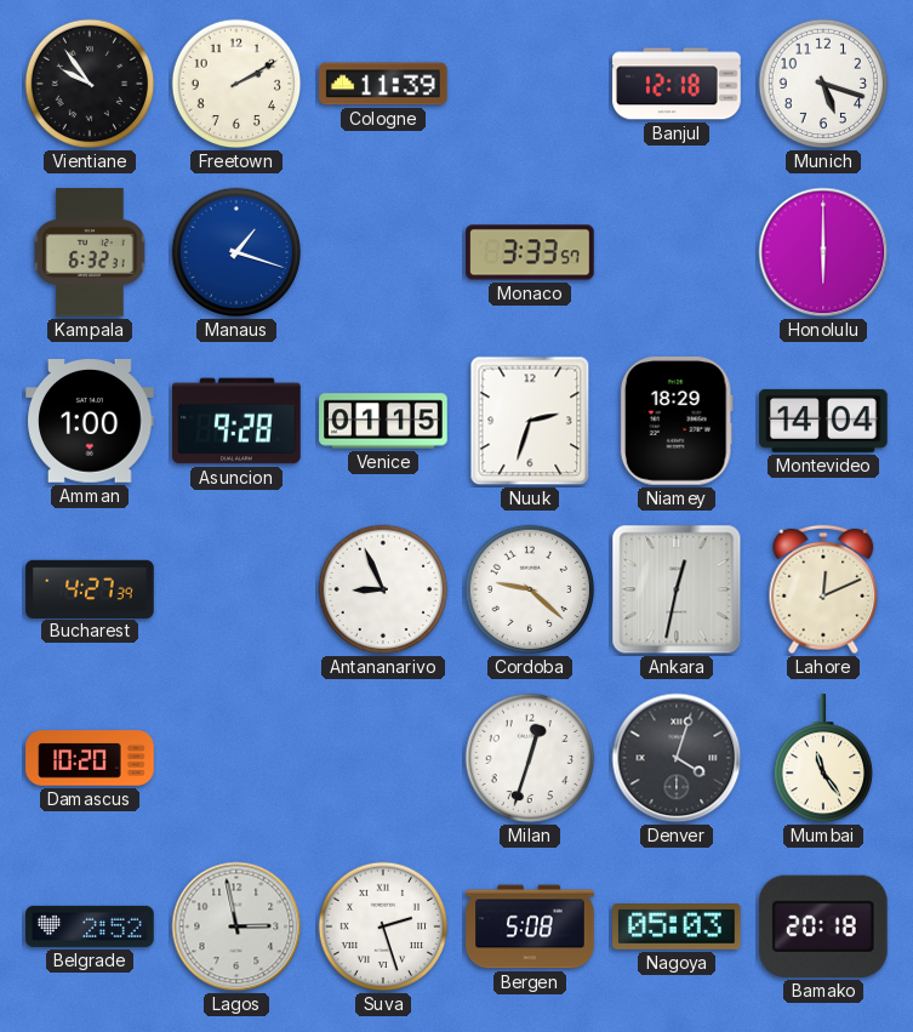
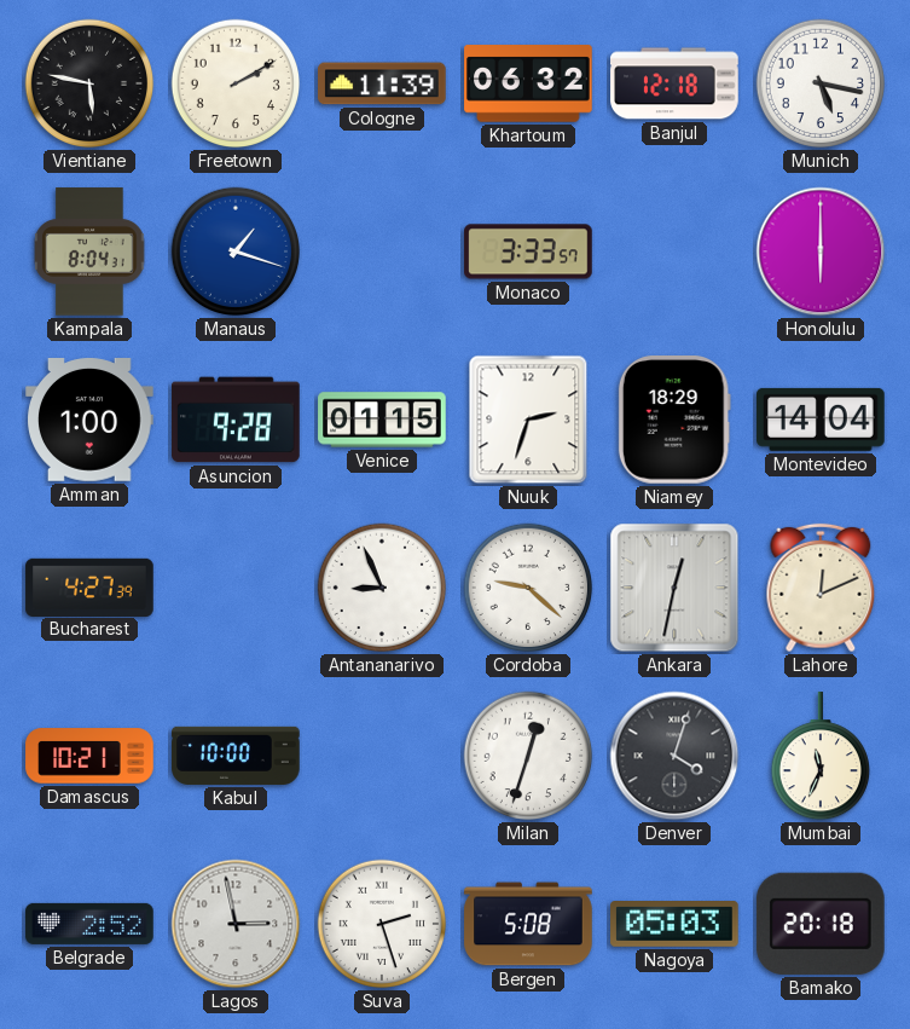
Vientiane: 9:54 -> 5:47
Khartoum: none -> 06:32
Munich: 5:18 -> 5:17
Kampala: 6:32 -> 8:04
Damascus: 10:20 -> 10:21
Kabul: none -> 10:00
Mumbai: 11:24 -> 11:34
